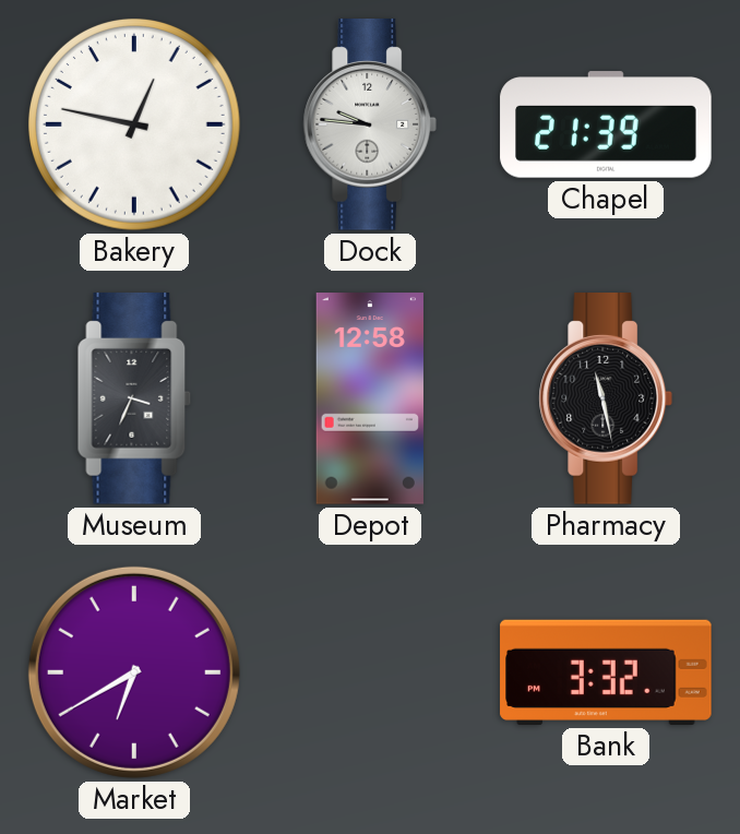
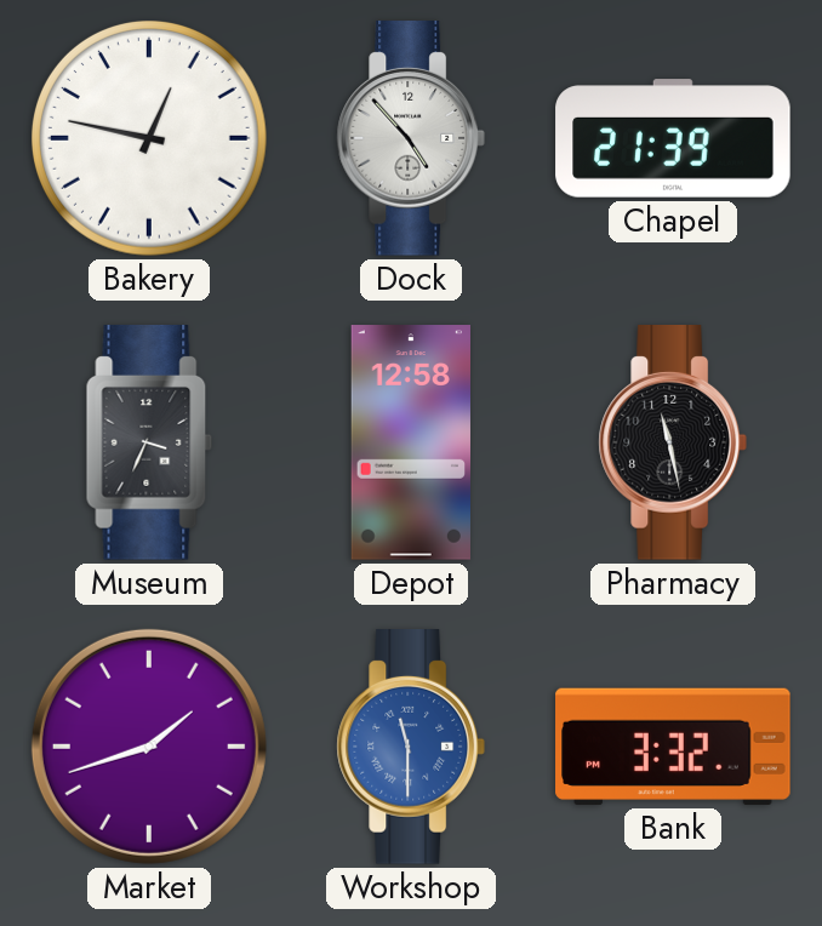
Dock: 9:46 -> 4:53
Market: 6:40 -> 1:42
Workshop: none -> 11:30
